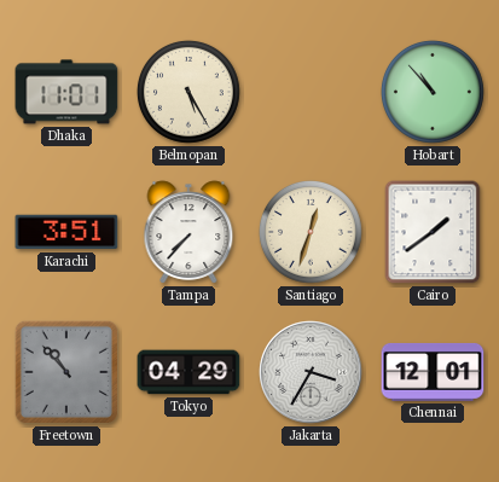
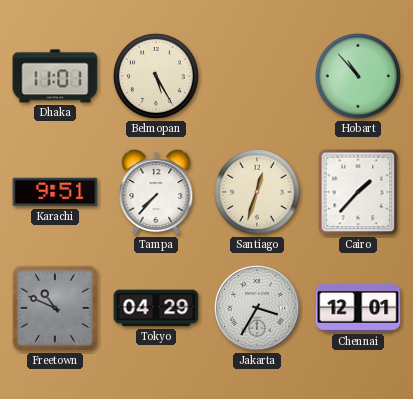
Karachi: 3:51 -> 9:51
Cairo: 1:39 -> 1:37
Freetown: 10:53 -> 10:49
